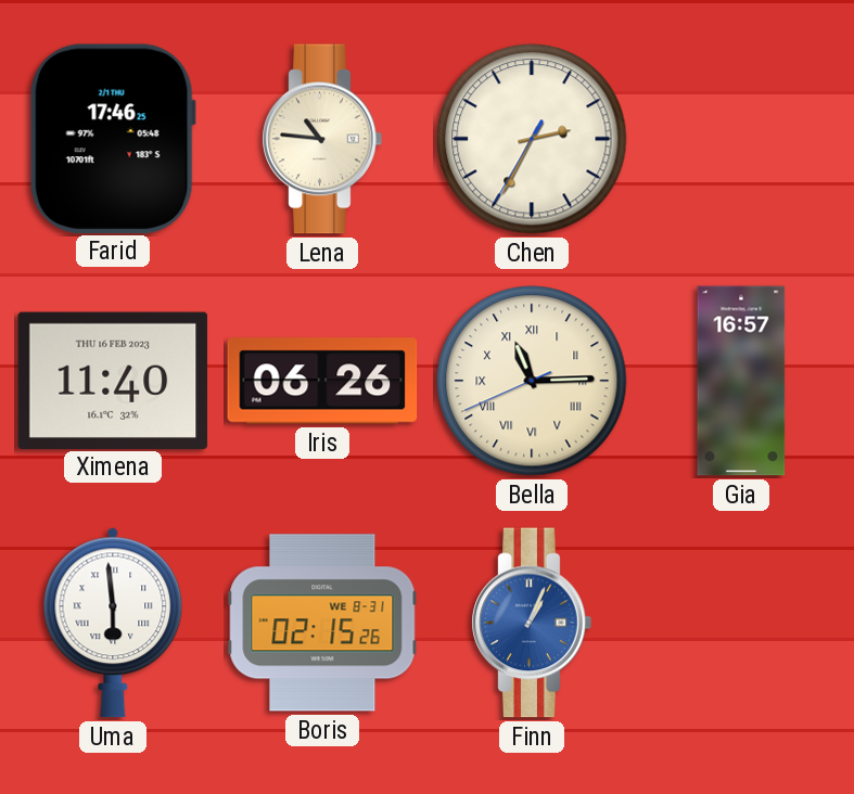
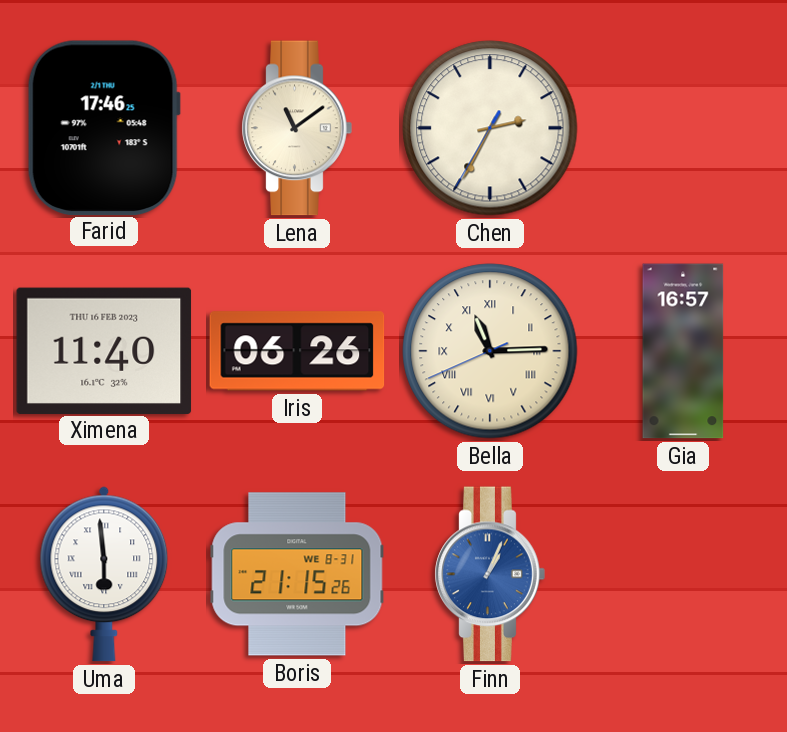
Lena: 10:46 -> 11:09
Boris: 02:15 -> 21:15
